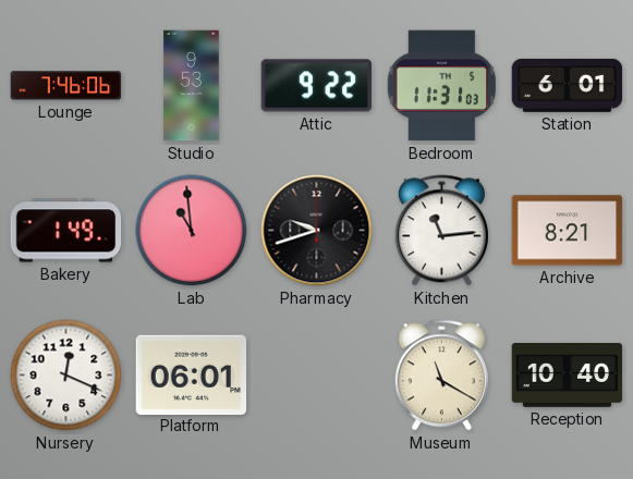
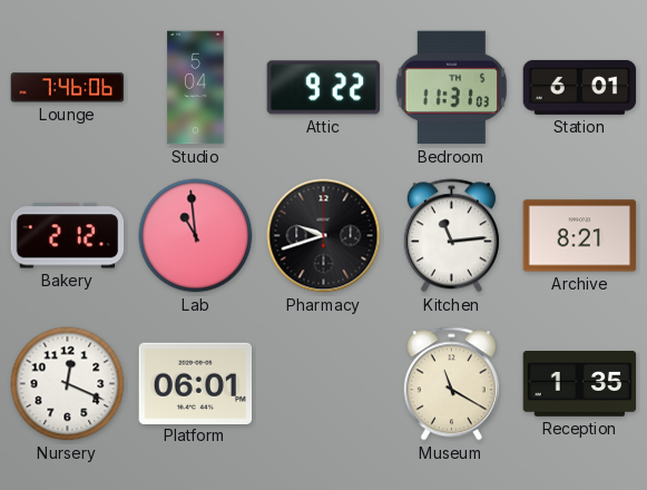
Studio: 9:53 -> 5:04
Bakery: 1:49 -> 2:12
Reception: 10:40 -> 1:35
